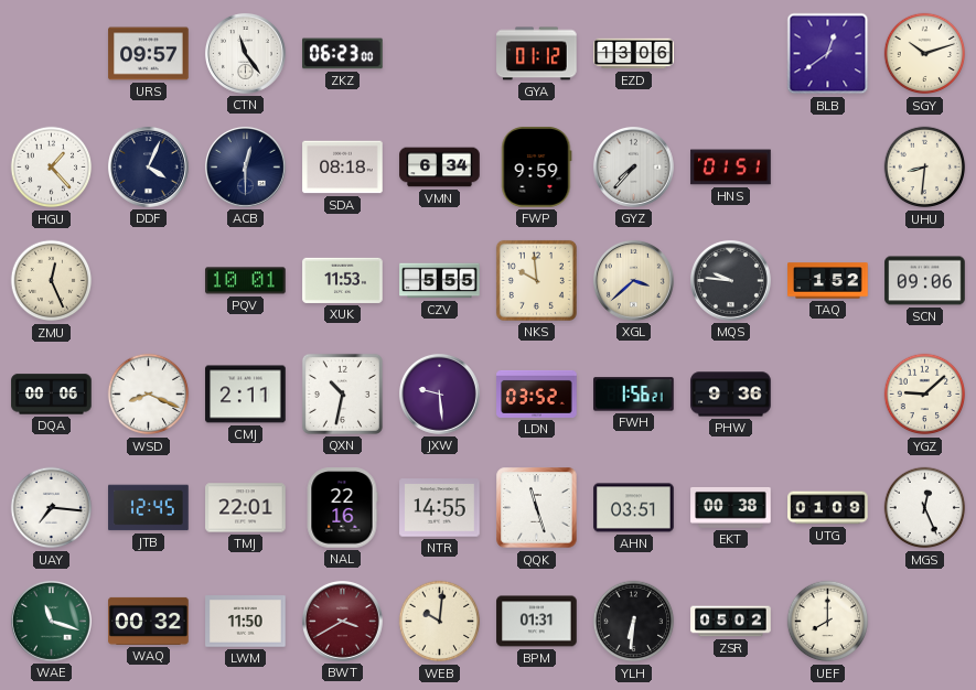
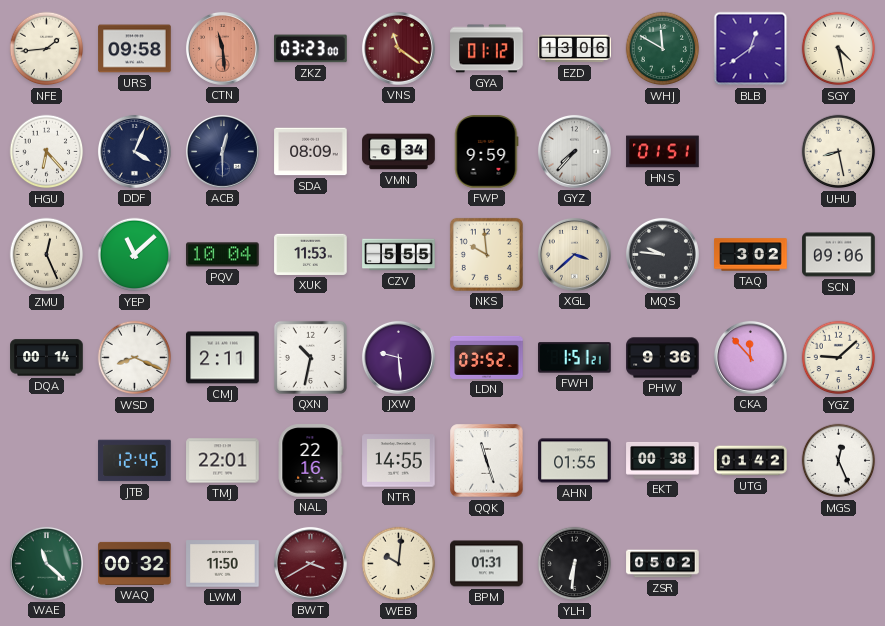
NFE: none -> 1:44
URS: 09:57 -> 09:58
CTN: 11:24 -> 11:29
CTN dial: white -> salmon
ZKZ: 06:23 -> 03:23
VNS: none -> 11:21
WHJ: none -> 11:50
SGY: 10:12 -> 4:28
HGU: 1:23 -> 6:23
SDA: 08:18 -> 08:09
UHU: 8:31 -> 8:28
YEP: none -> 11:08
PQV: 10:01 -> 10:04
TAQ: 1:52 -> 3:02
DQA: 00:06 -> 00:14
FWH: 1:56 -> 1:51
CKA: none -> 11:53
UAY: 7:16 -> none
AHN: 03:51 -> 01:55
UTG: 01:09 -> 01:42
WAE: 11:18 -> 11:22
UEF: 8:00 -> none
